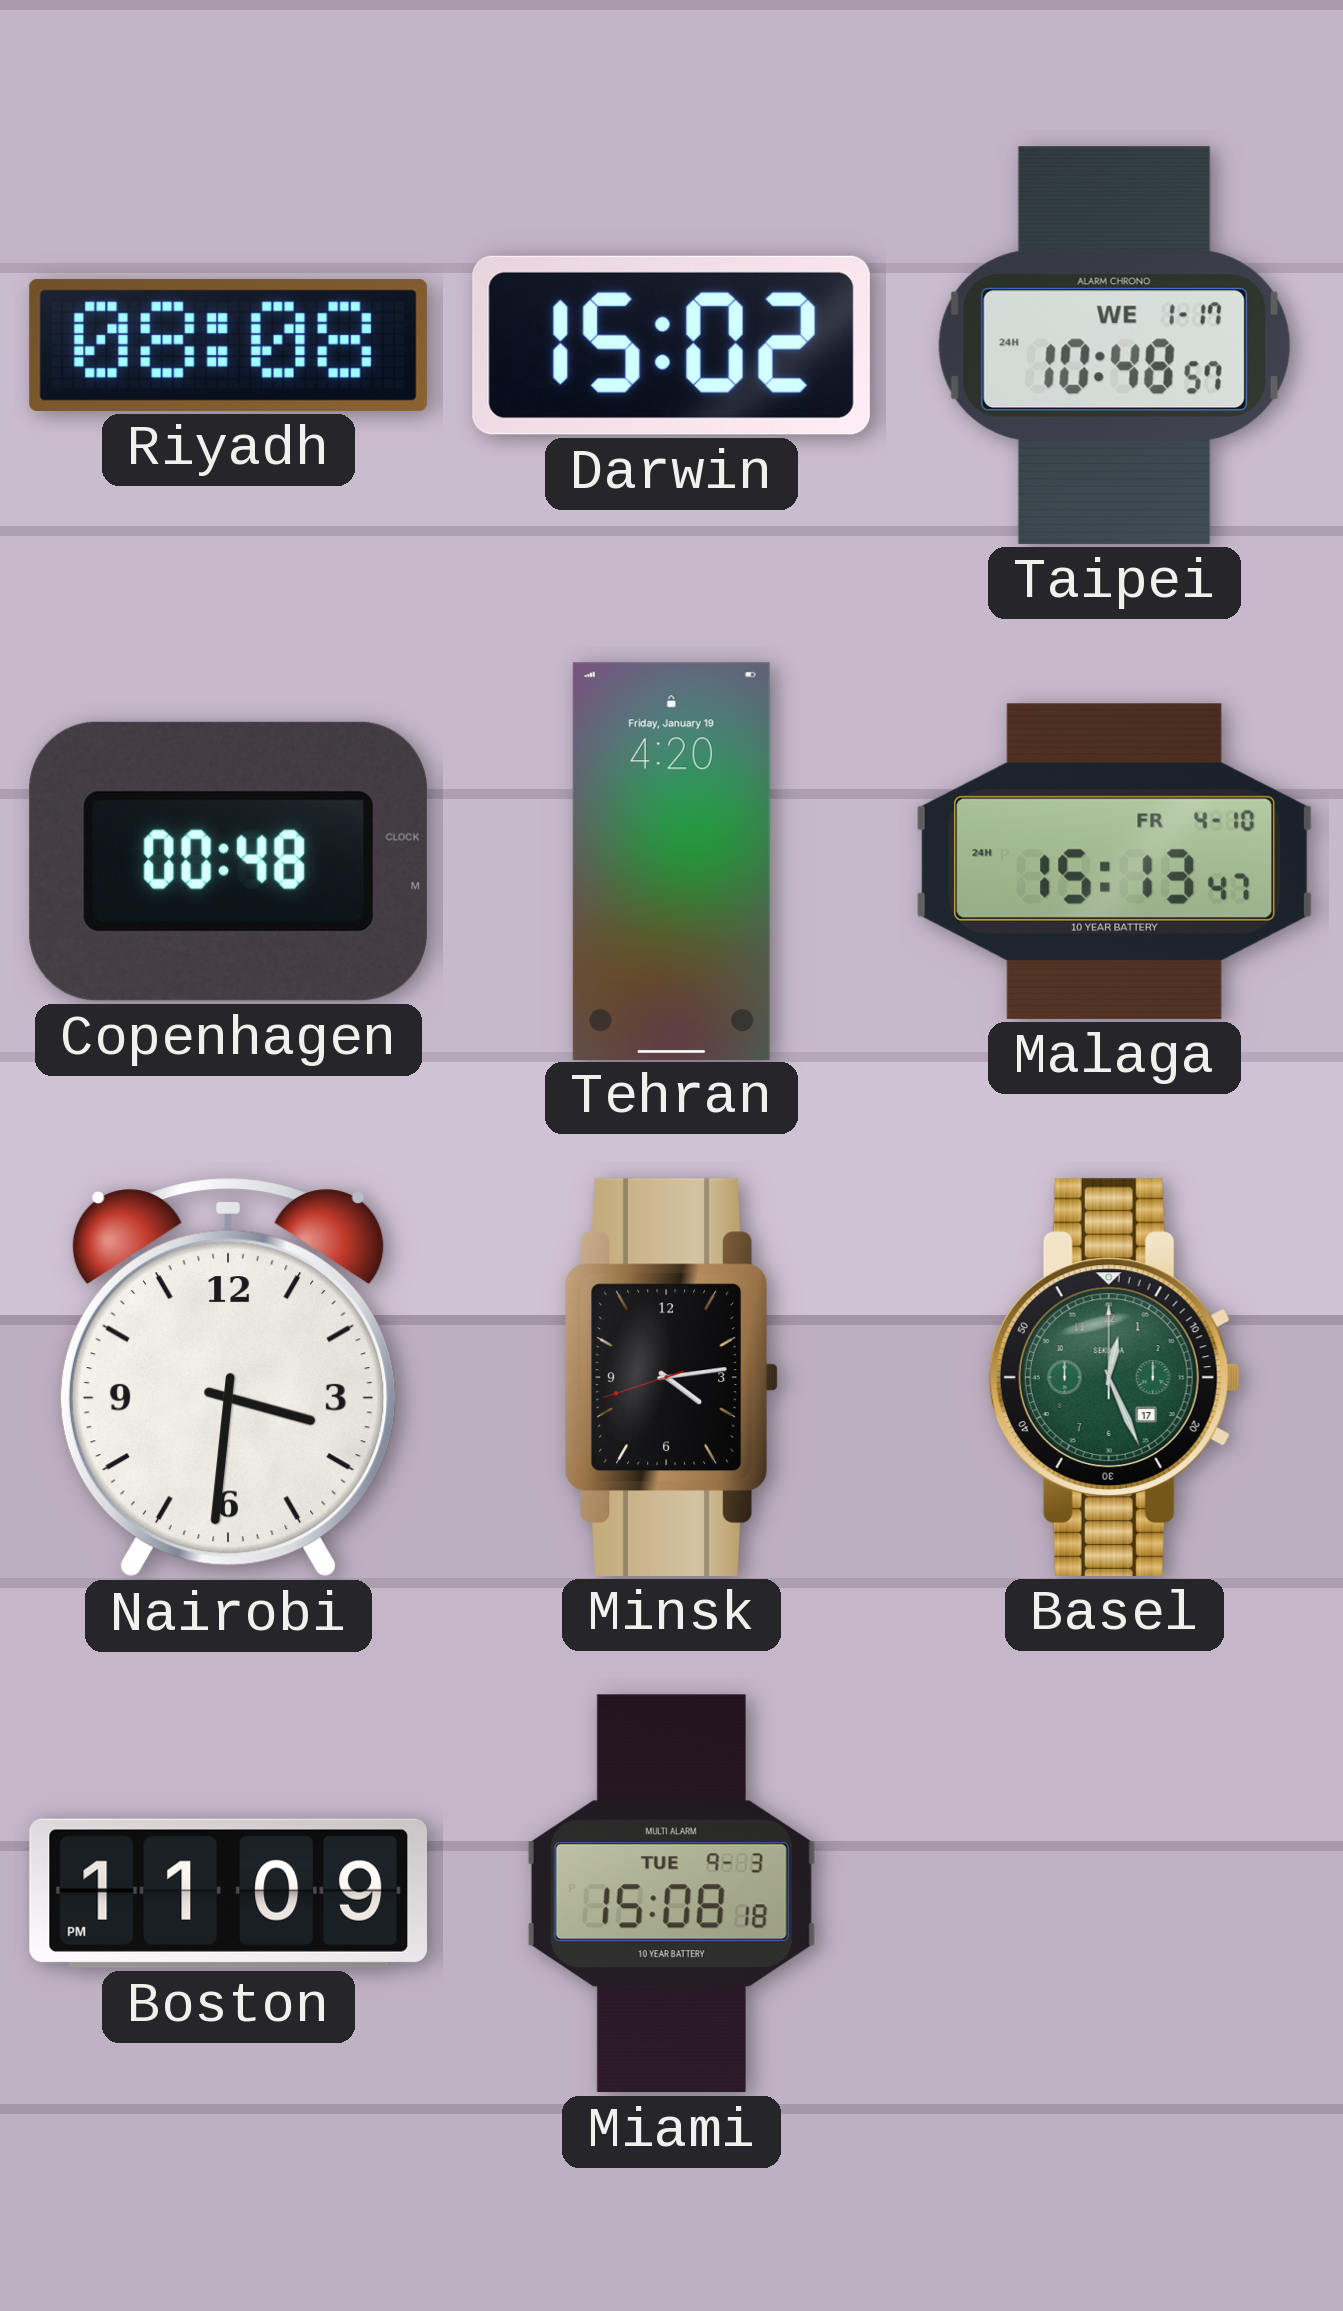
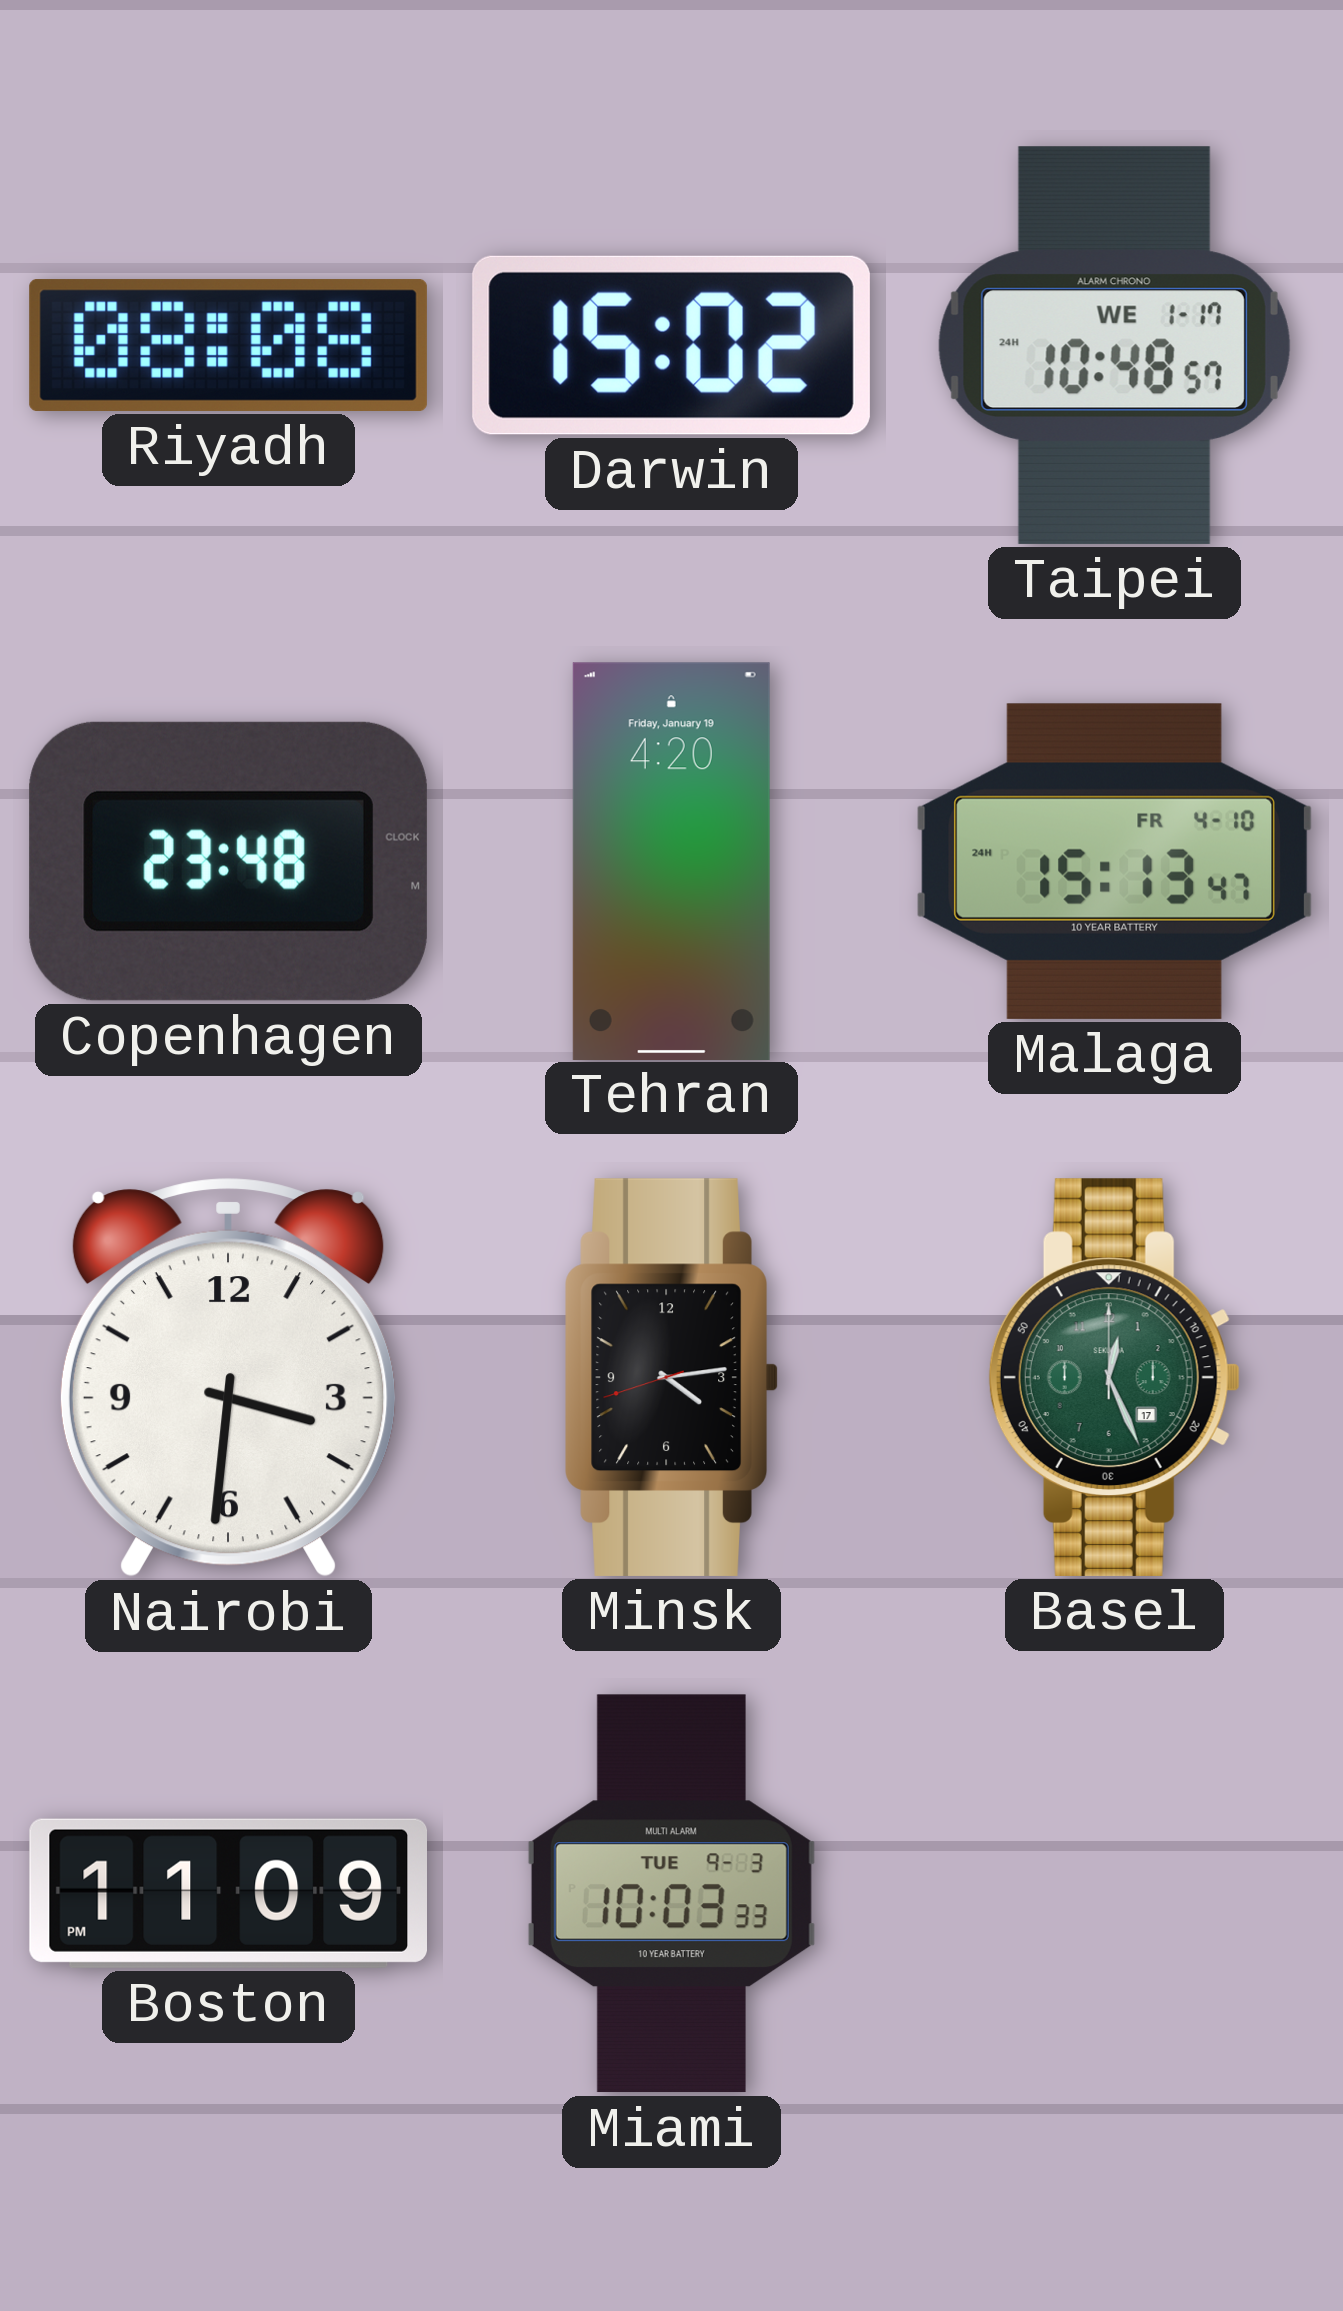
Copenhagen: 00:48 -> 23:48
Miami: 15:08 -> 10:03
